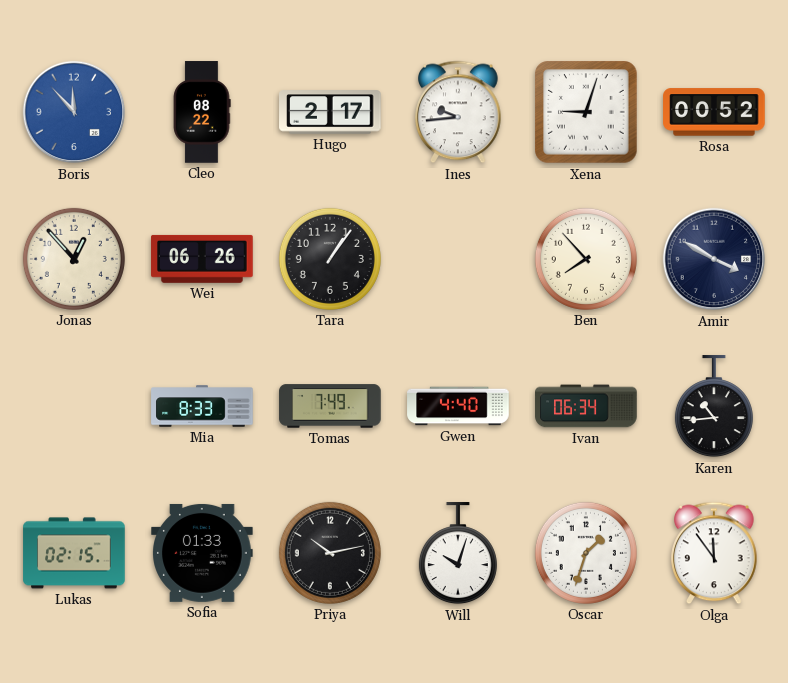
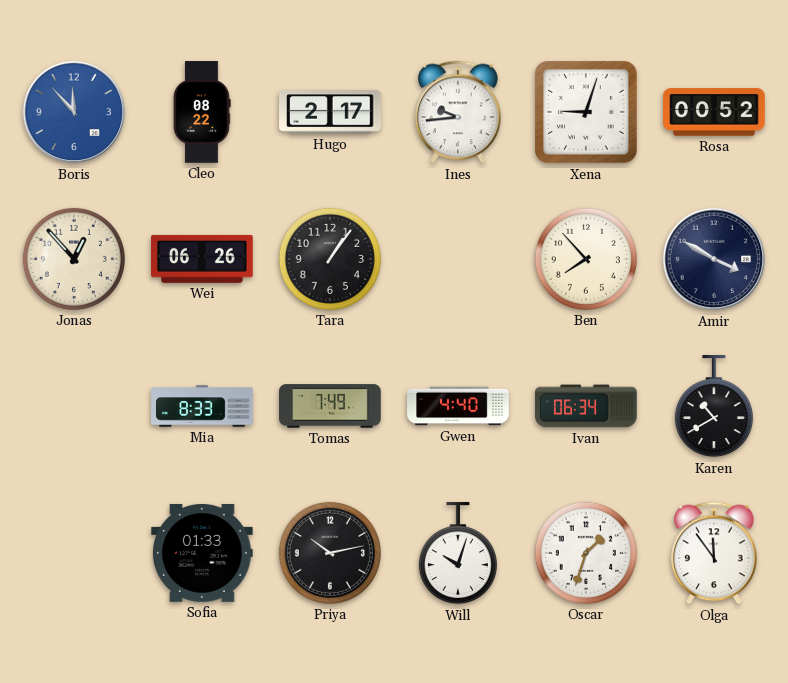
Karen: 10:44 -> 10:40
Lukas: 02:15 -> none
